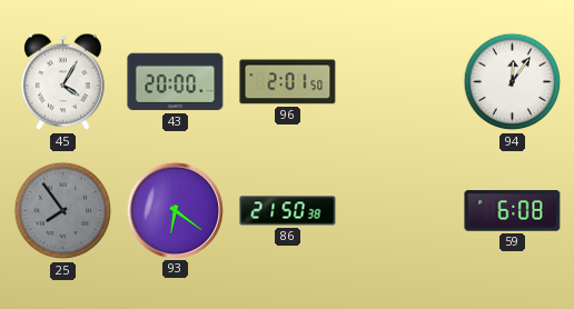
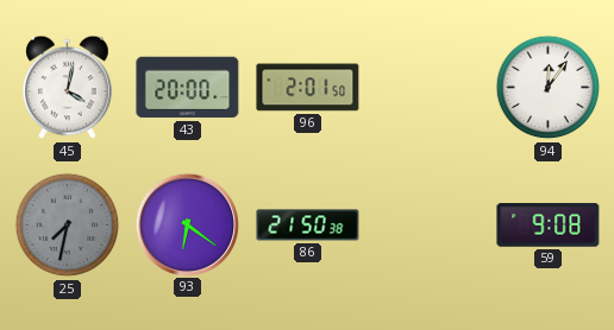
45: 4:05 -> 4:02
25: 7:54 -> 7:32
59: 6:08 -> 9:08
